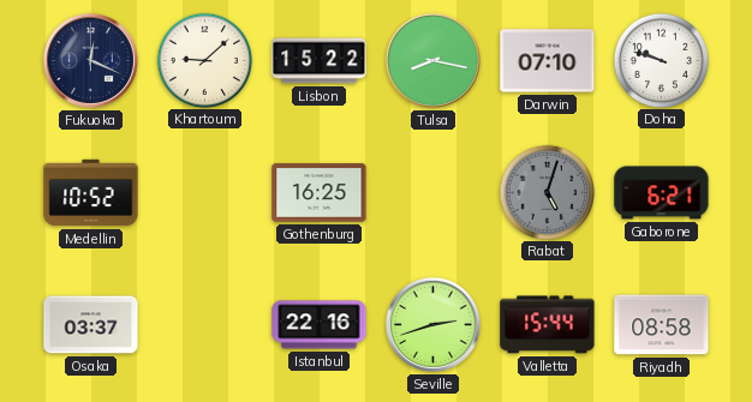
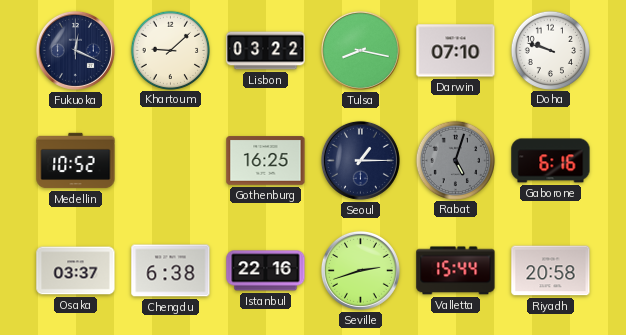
Lisbon: 15:22 -> 03:22
Seoul: none -> 1:15
Gaborone: 6:21 -> 6:16
Chengdu: none -> 6:38
Riyadh: 08:58 -> 20:58
